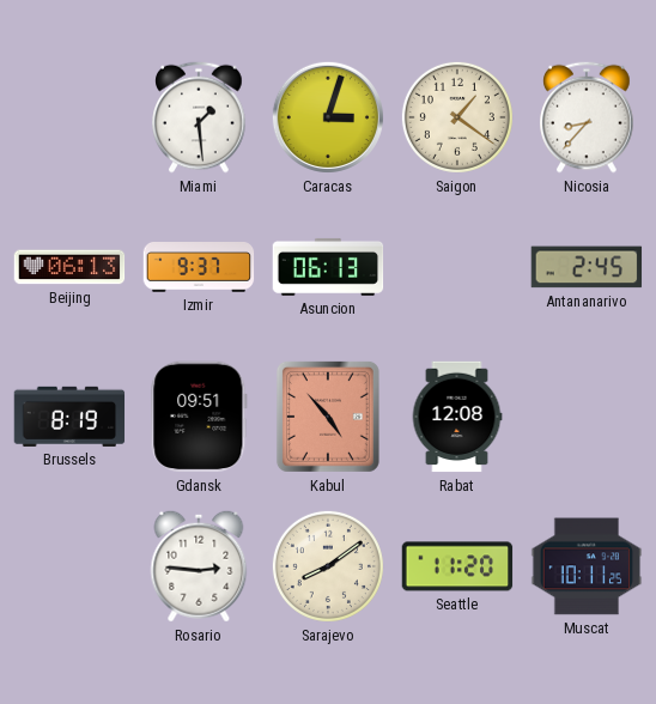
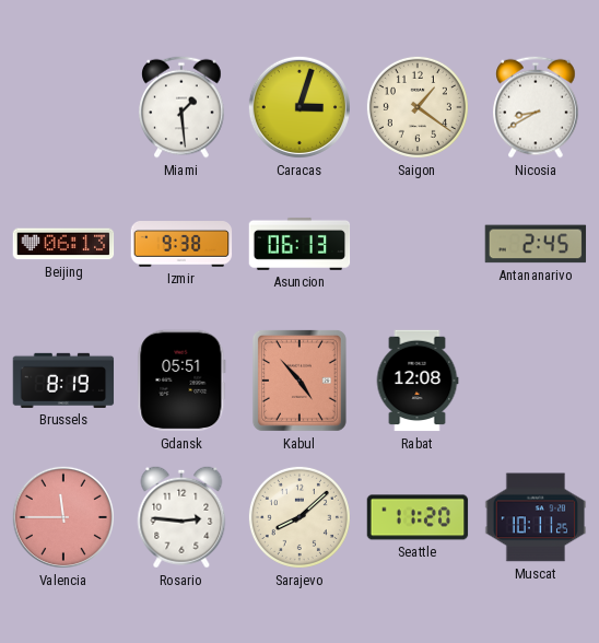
Nicosia: 8:37 -> 8:40
Izmir: 9:37 -> 9:38
Gdansk: 09:51 -> 05:51
Valencia: none -> 11:45
Sarajevo: 8:09 -> 8:08
